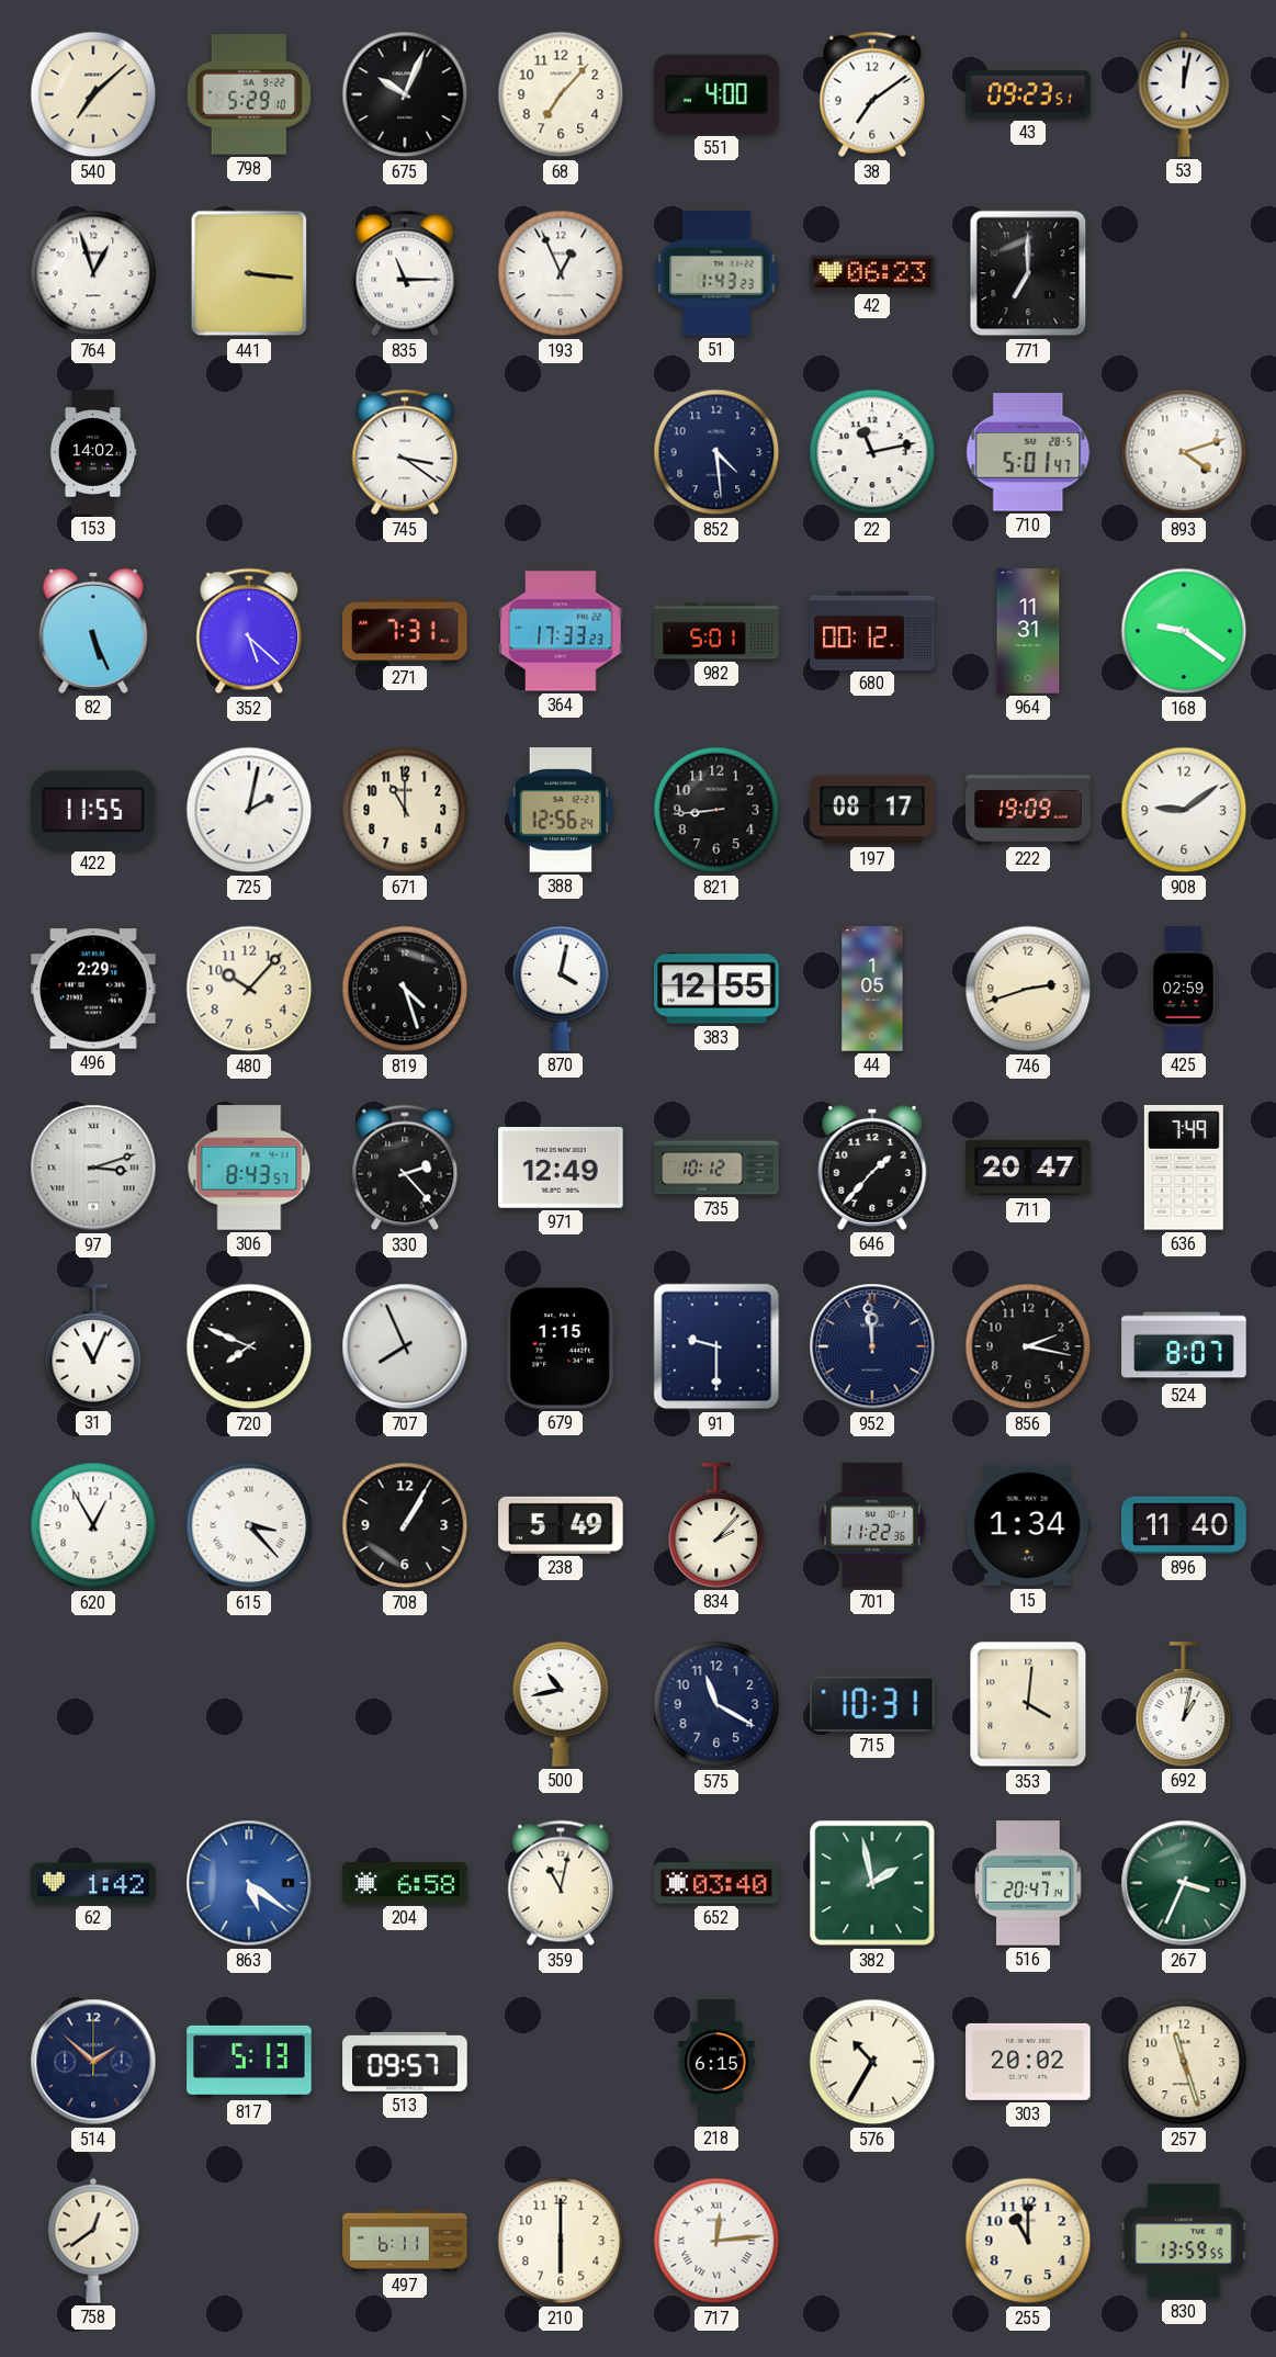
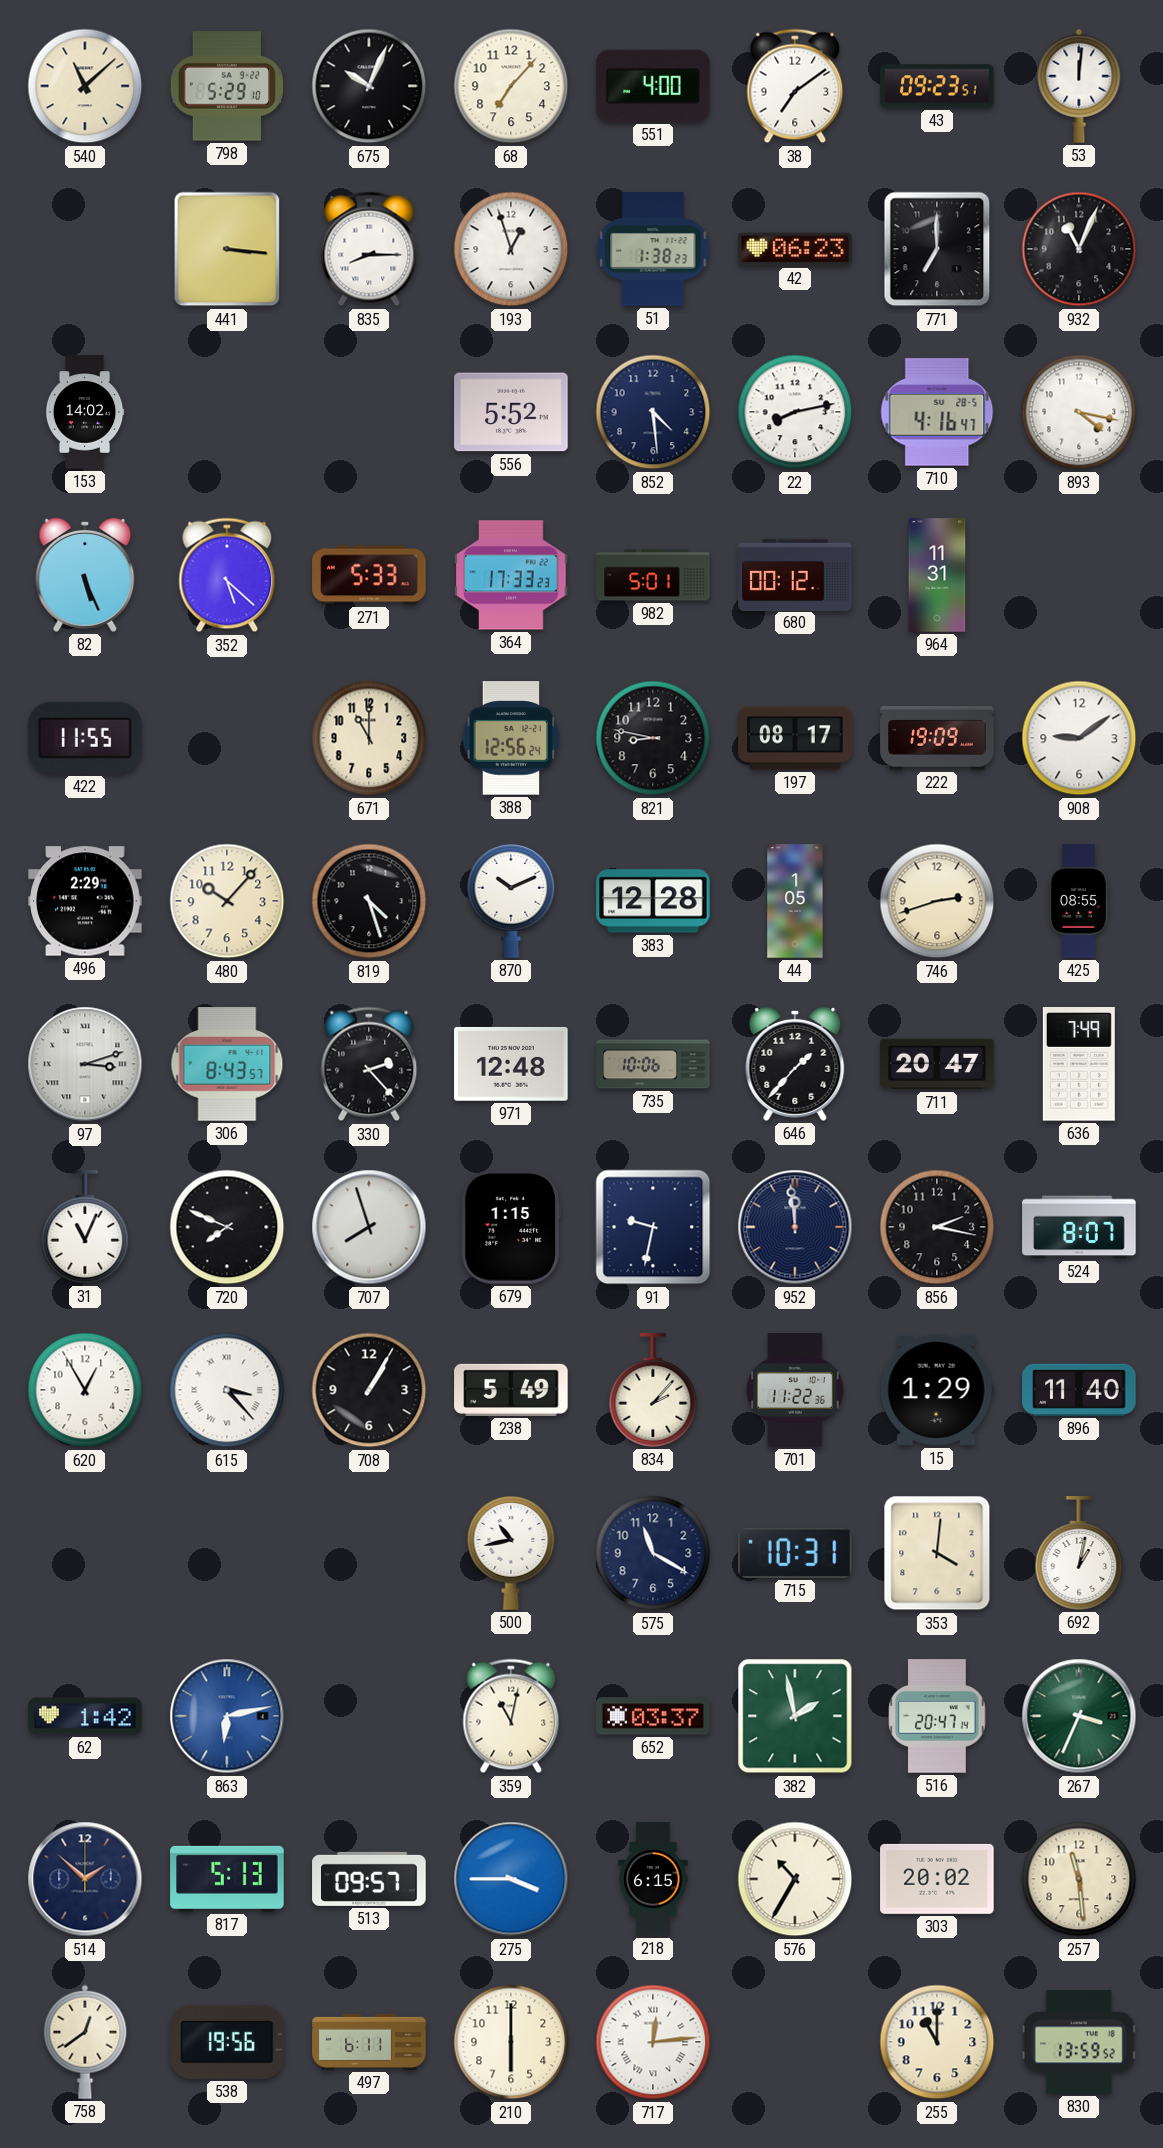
540: 7:08 -> 11:08
53: 12:02 -> 12:01
764: 12:57 -> none
835: 11:15 -> 8:15
193: 12:56 -> 12:57
51: 1:43 -> 1:38
932: none -> 11:04
745: 3:21 -> none
556: none -> 5:52
22: 11:13 -> 8:13
710: 5:01 -> 4:16
893: 4:12 -> 4:17
271: 7:31 -> 5:33
168: 9:21 -> none
725: 2:02 -> none
821: 8:44 -> 8:47
870: 4:02 -> 10:11
383: 12:55 -> 12:28
425: 02:59 -> 08:55
971: 12:49 -> 12:48
735: 10:12 -> 10:06
707: 7:56 -> 7:57
91: 9:30 -> 9:32
15: 1:34 -> 1:29
863: 5:21 -> 6:13
204: 6:58 -> none
652: 03:40 -> 03:37
275: none -> 3:45
257: 11:27 -> 11:29
538: none -> 19:56
830: 13:59:55 -> 13:59:52
